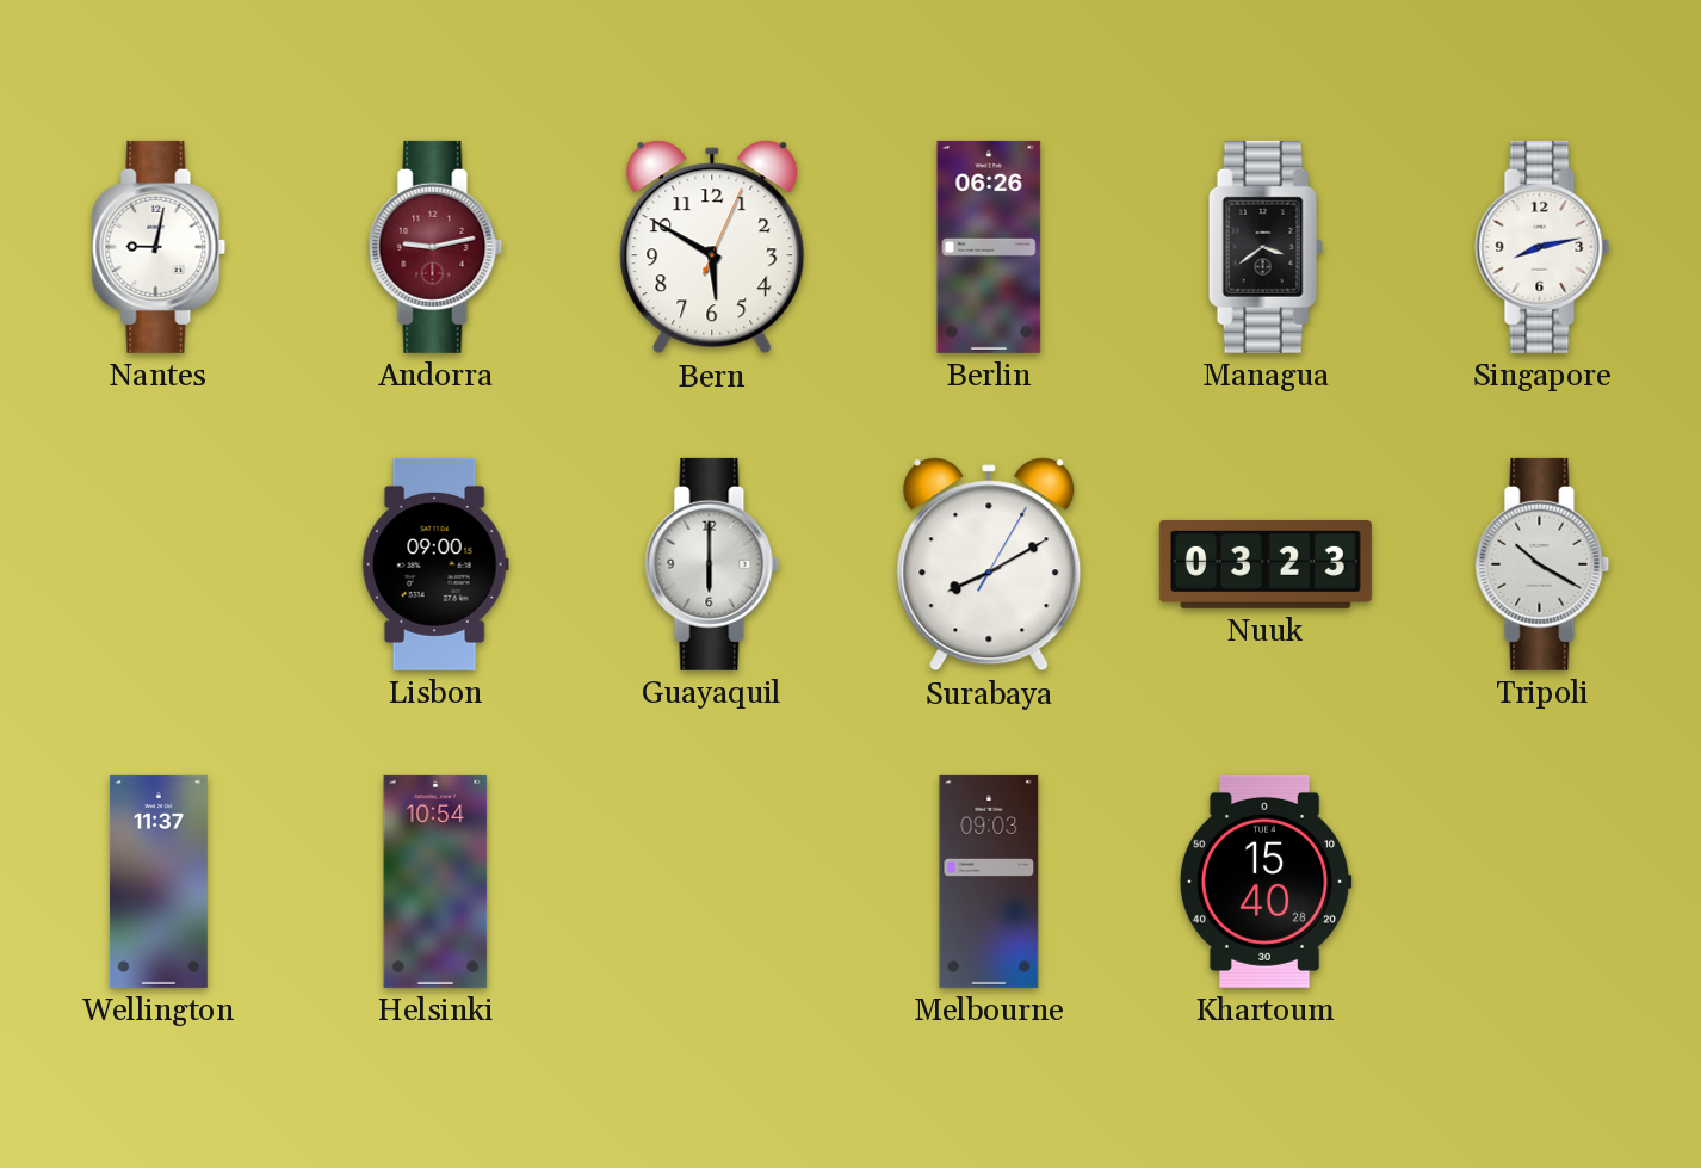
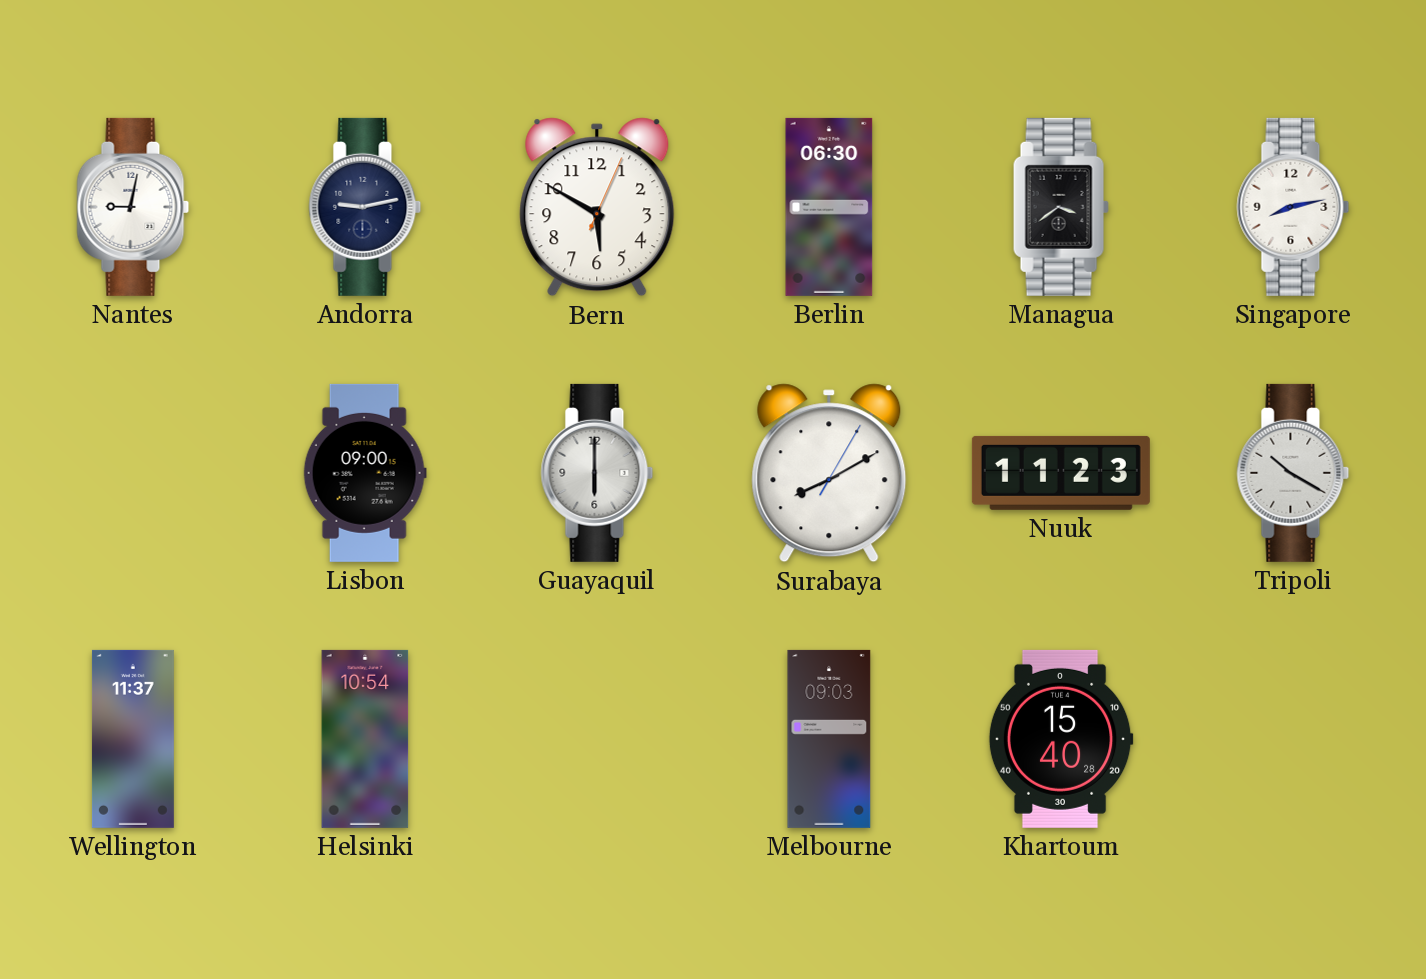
Andorra dial: burgundy -> navy
Berlin: 06:26 -> 06:30
Nuuk: 03:23 -> 11:23
